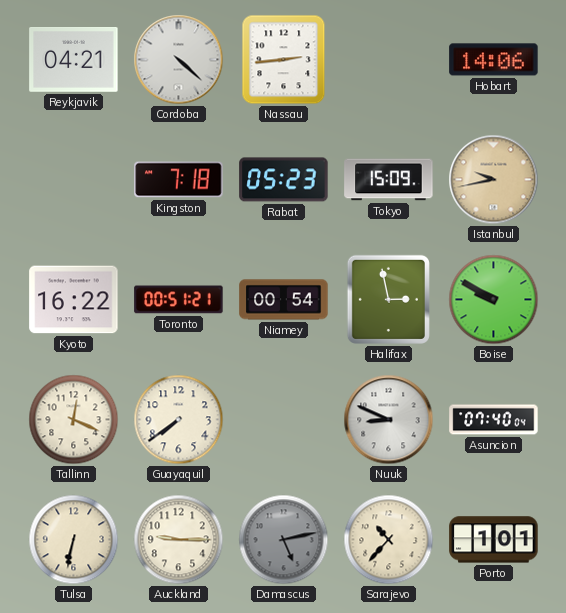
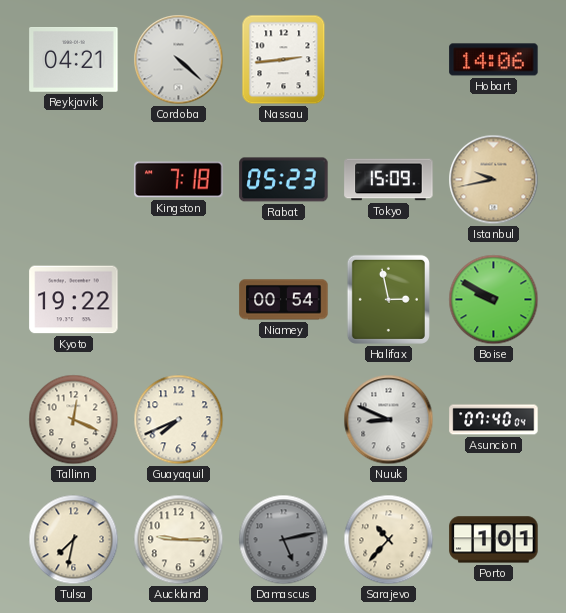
Kyoto: 16:22 -> 19:22
Toronto: 00:51 -> none
Guayaquil: 7:39 -> 7:41
Tulsa: 6:32 -> 7:32
